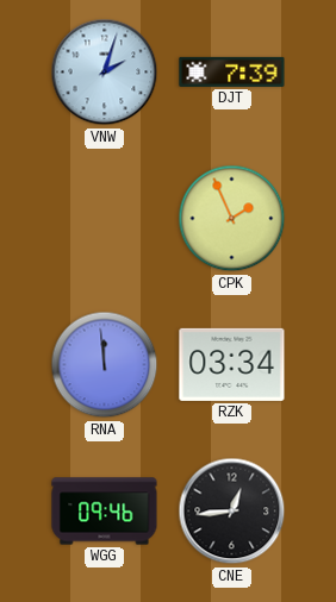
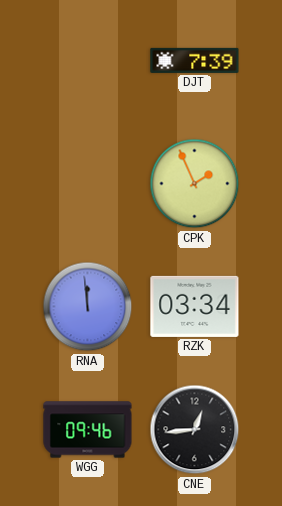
VNW: 2:03 -> none
